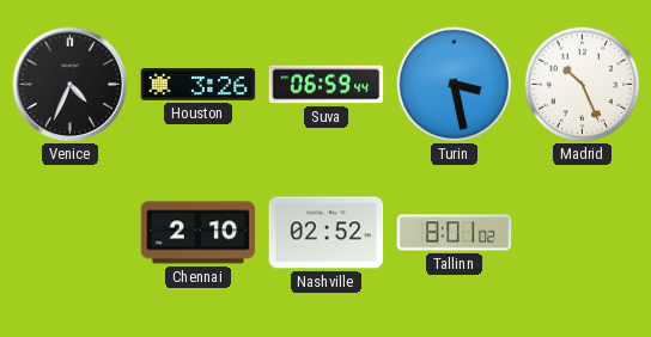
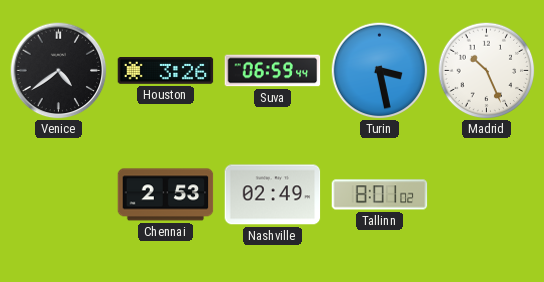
Venice: 4:34 -> 4:39
Chennai: 2:10 -> 2:53
Nashville: 02:52 -> 02:49
